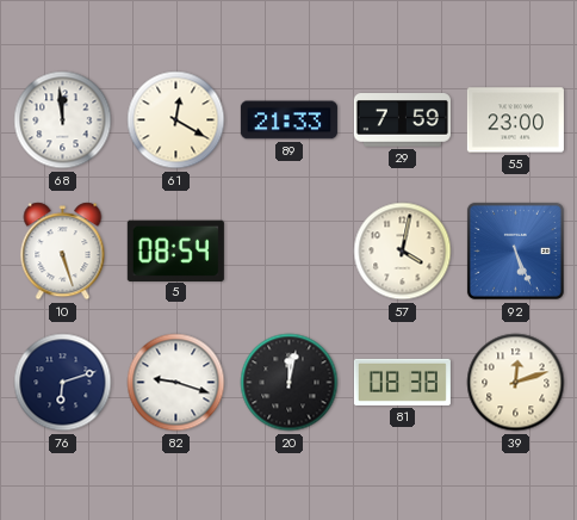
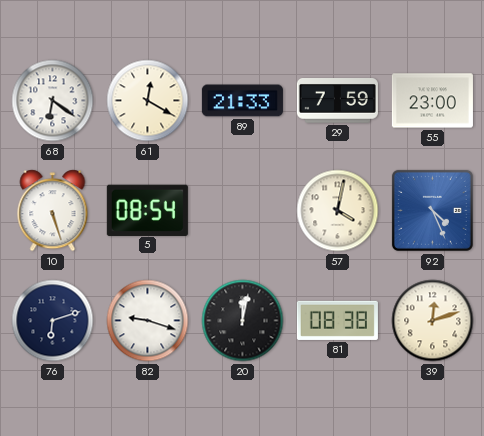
68: 11:59 -> 6:21
92: 5:26 -> 4:26
